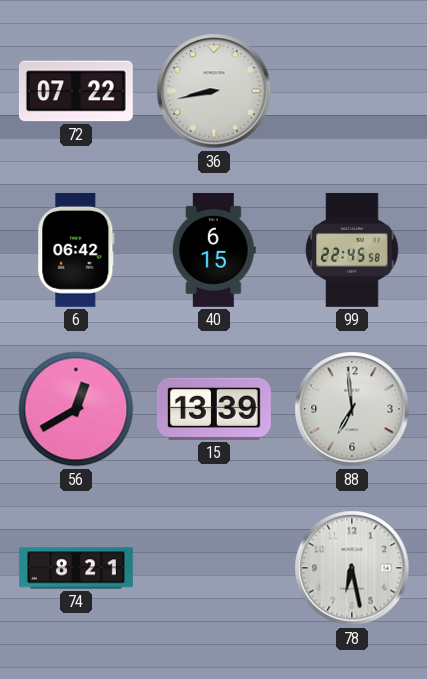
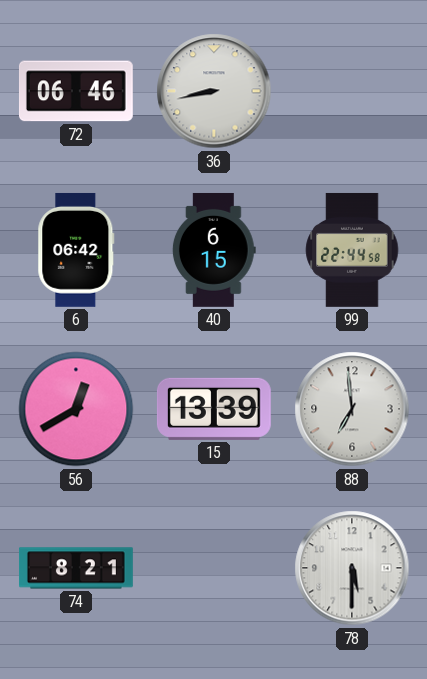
72: 07:22 -> 06:46
99: 22:45 -> 22:44
78: 6:28 -> 5:30
